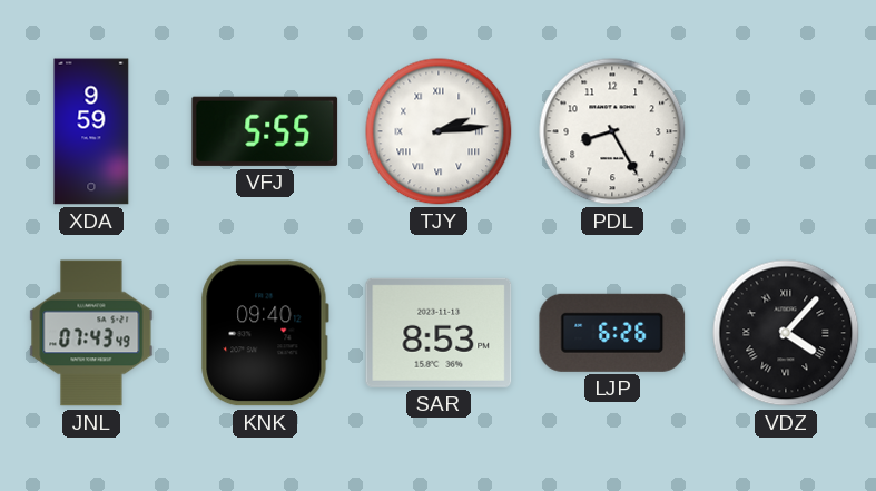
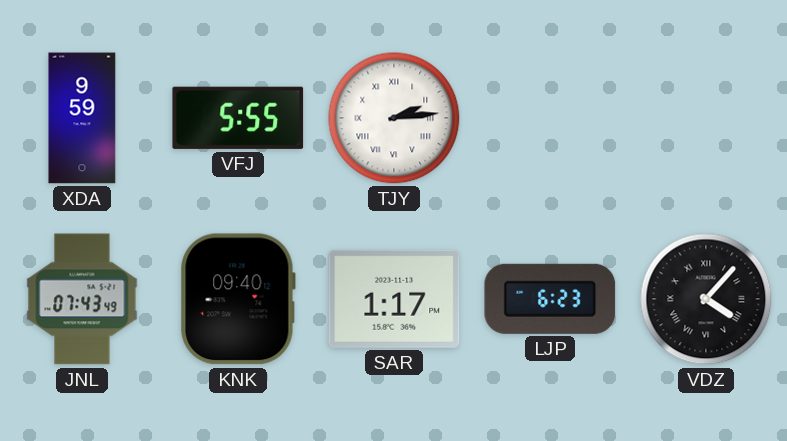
PDL: 8:25 -> none
SAR: 8:53 -> 1:17
LJP: 6:26 -> 6:23
